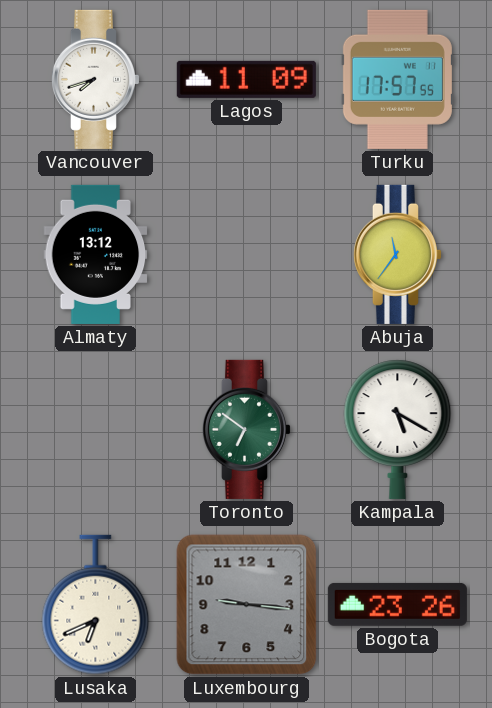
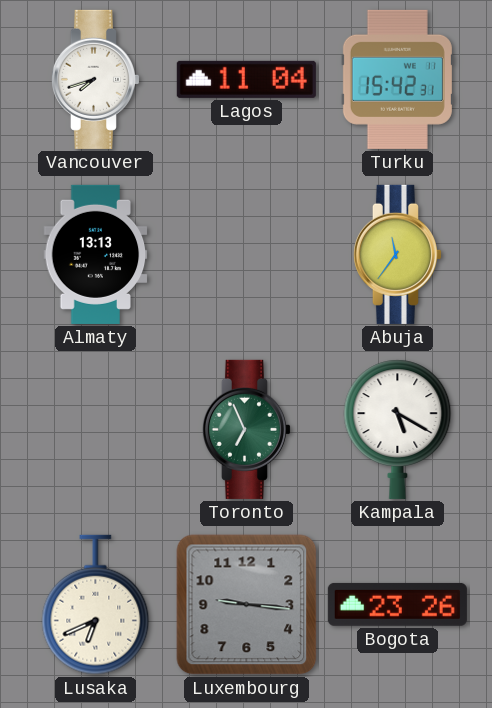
Lagos: 11:09 -> 11:04
Turku: 17:57 -> 15:42
Almaty: 13:12 -> 13:13
Toronto: 6:51 -> 6:56
